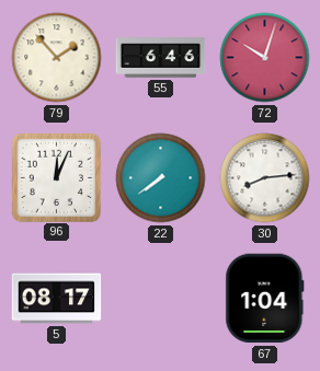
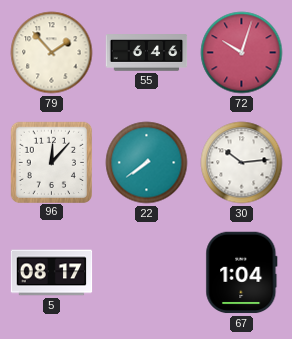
96: 12:04 -> 12:07
30: 8:14 -> 10:14
